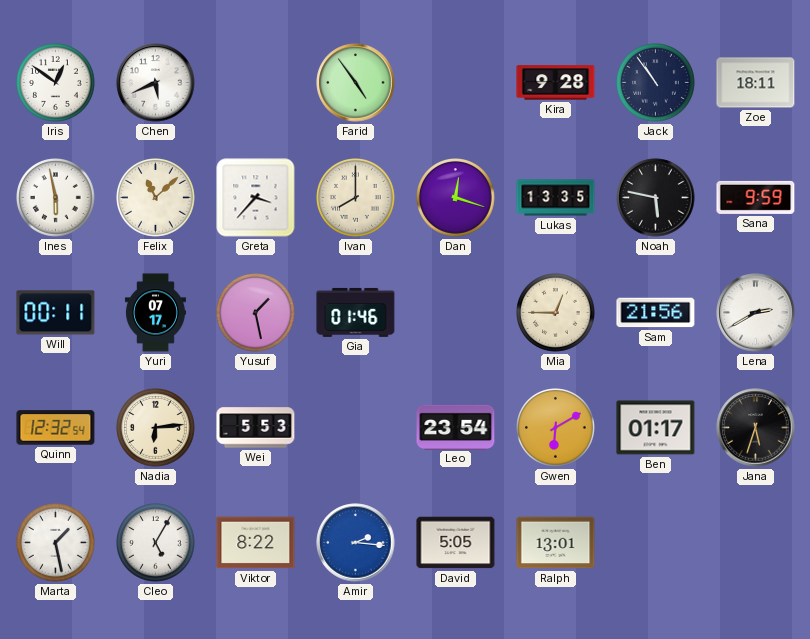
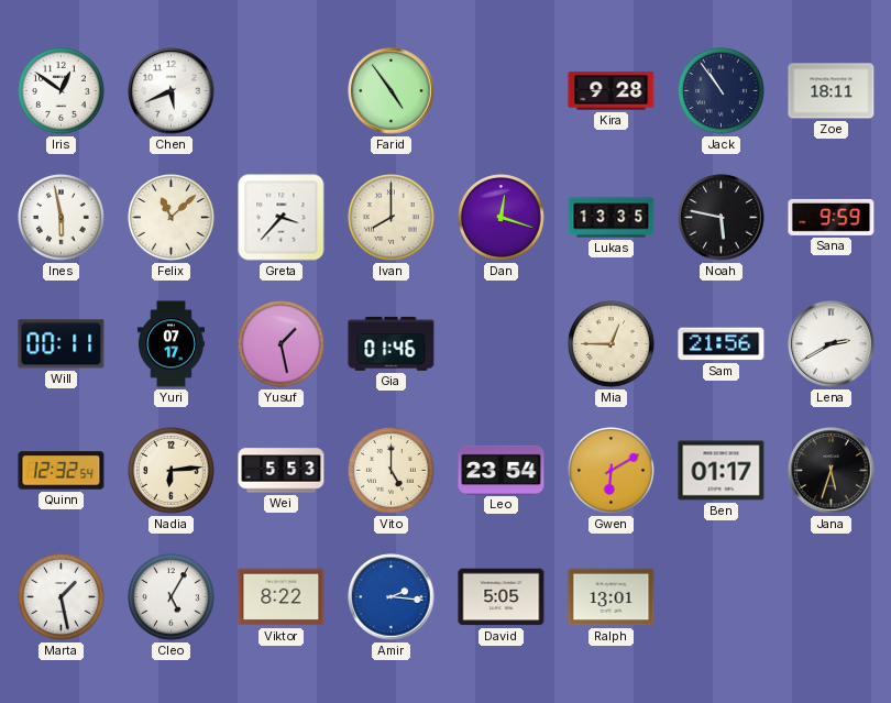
Vito: none -> 5:00
